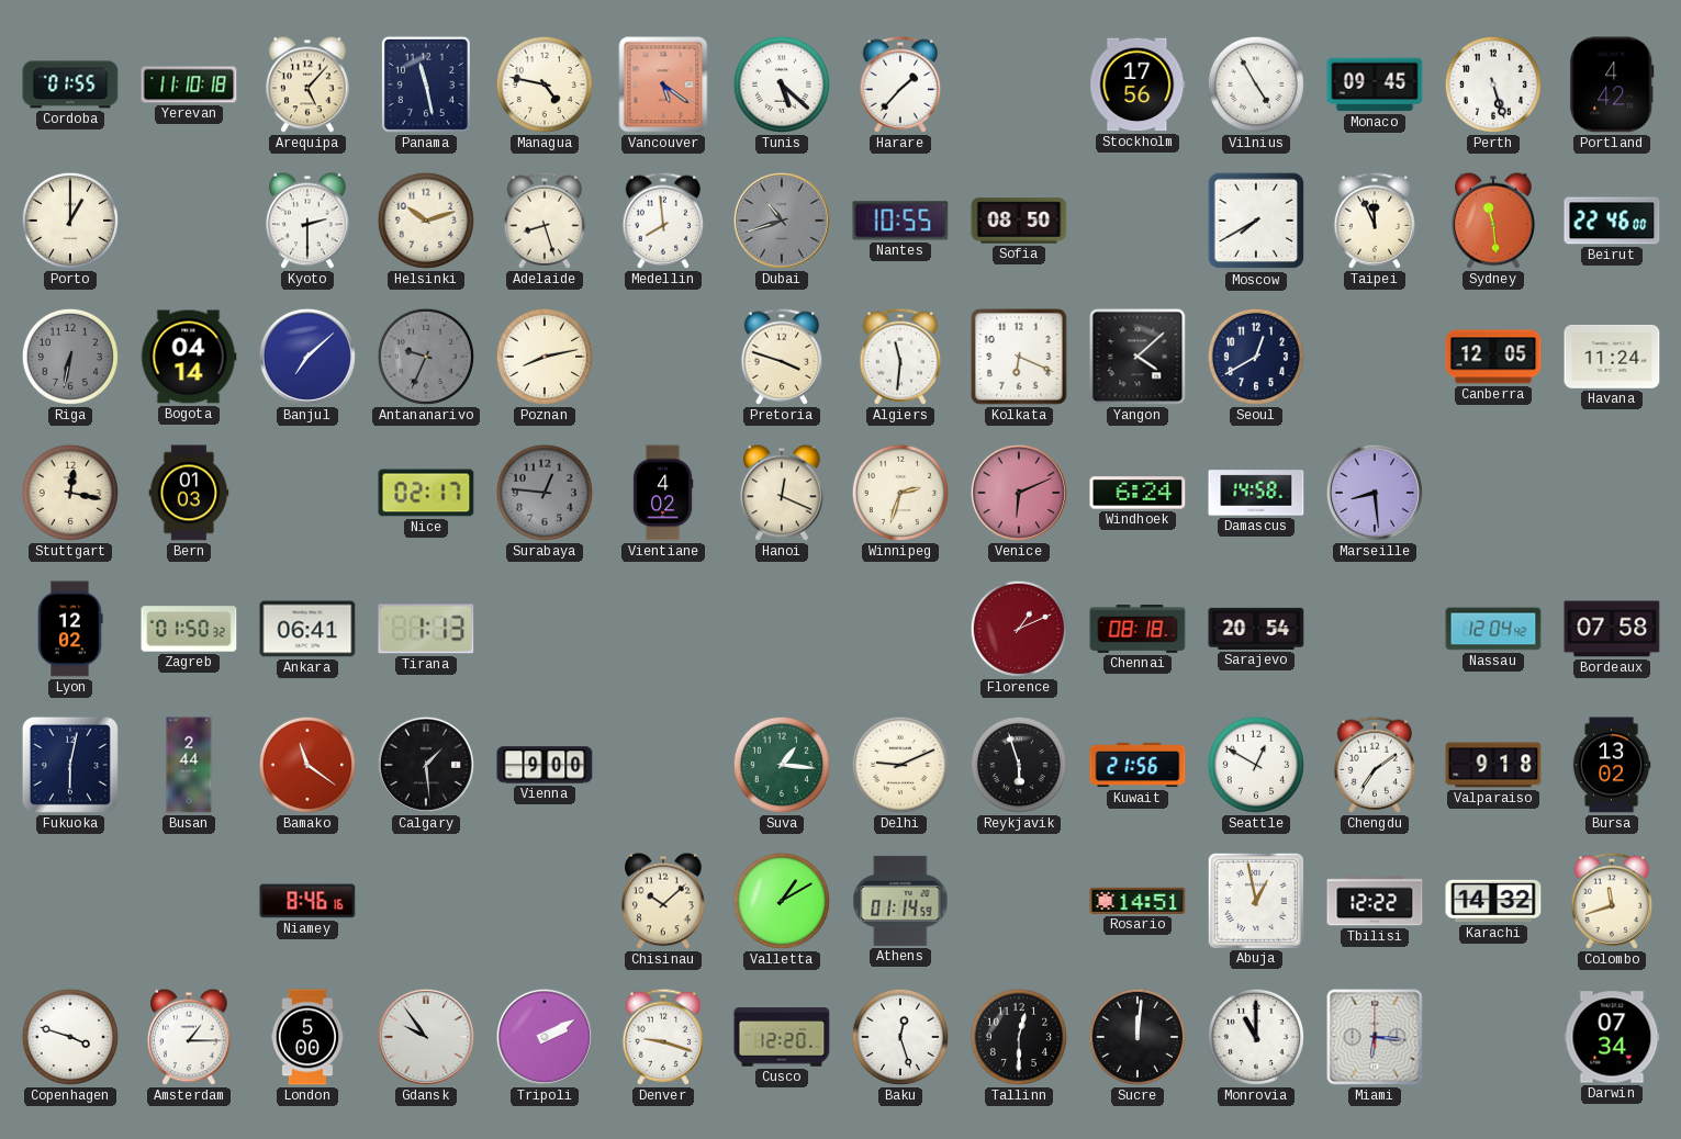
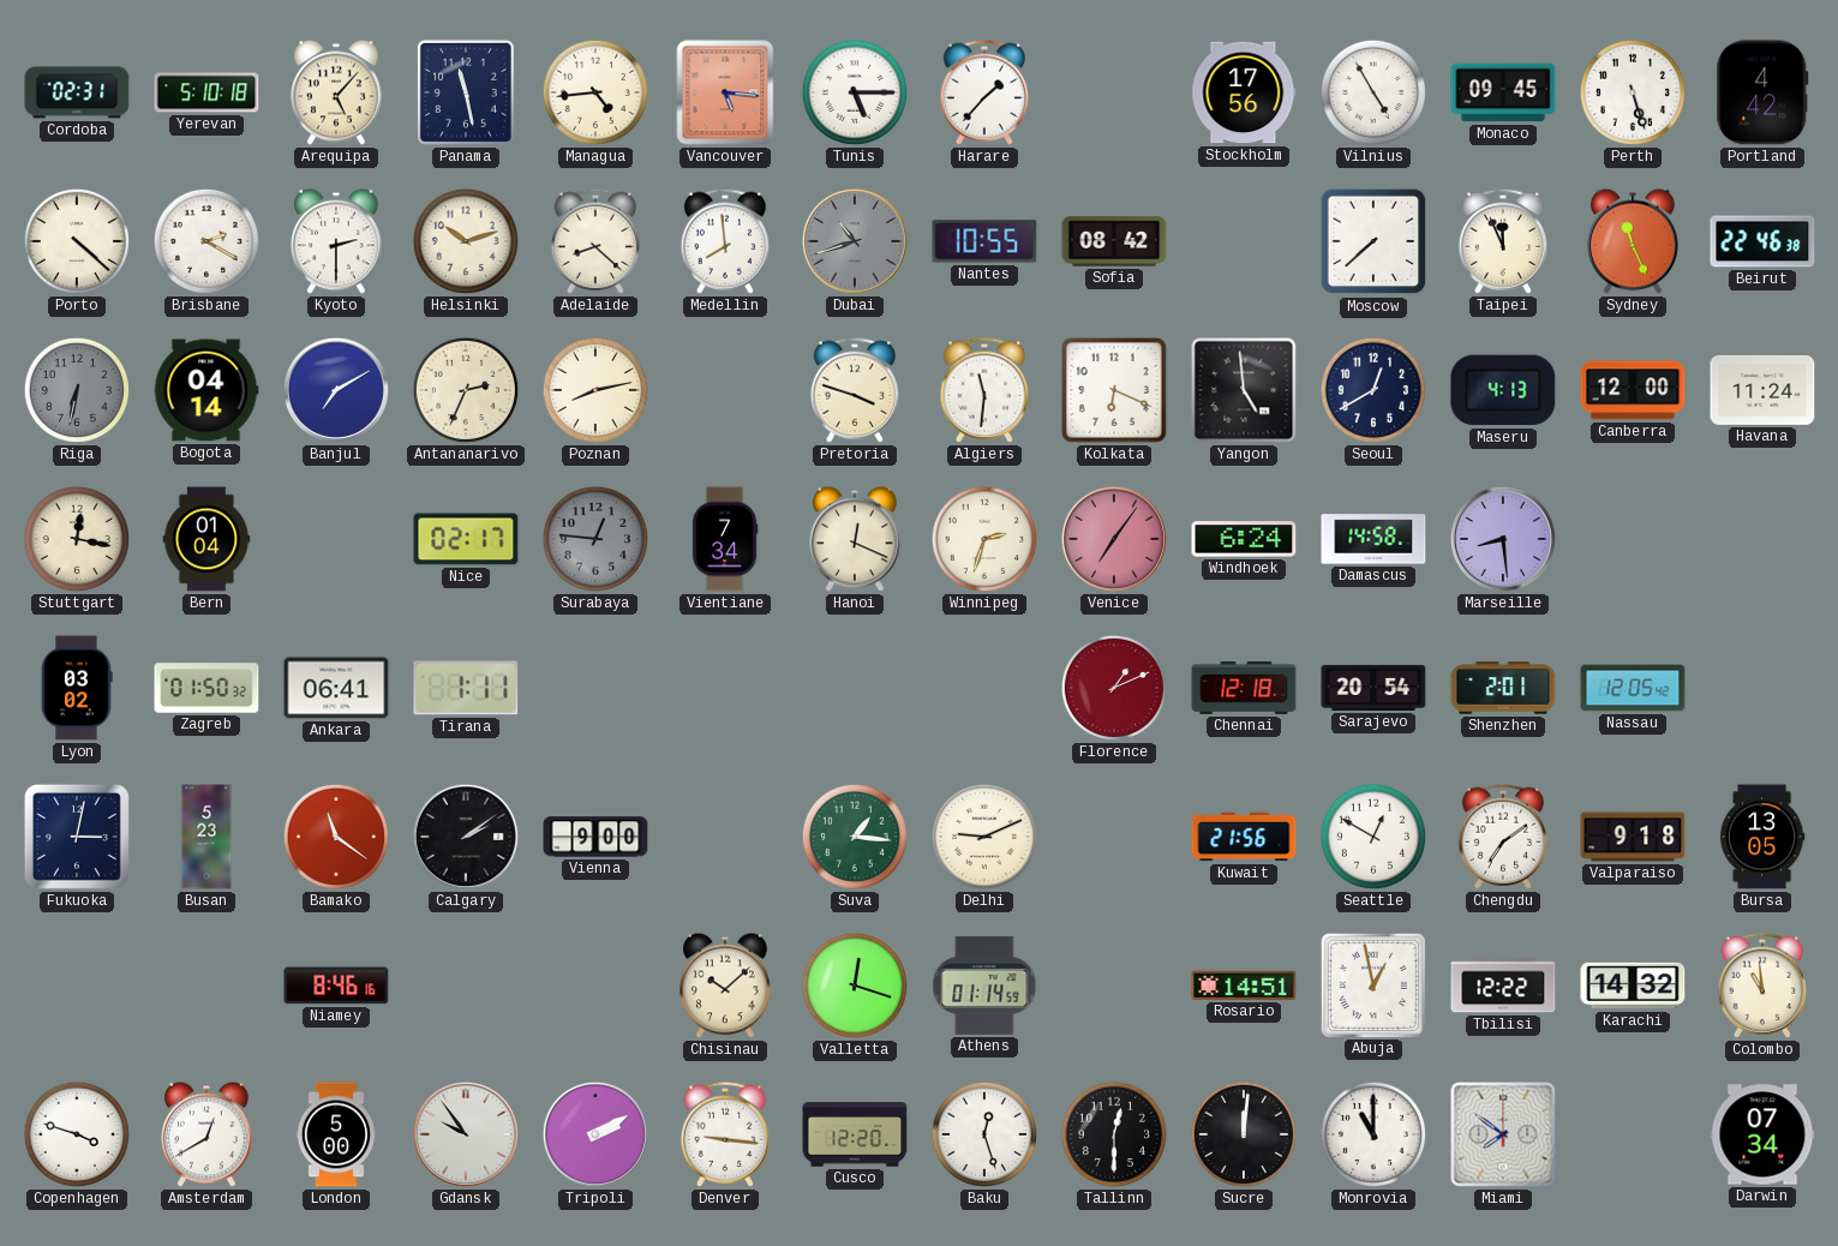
Cordoba: 01:55 -> 02:31
Yerevan: 11:10 -> 5:10
Managua: 4:47 -> 4:44
Vancouver: 5:21 -> 5:16
Tunis: 5:22 -> 5:15
Porto: 1:00 -> 4:22
Brisbane: none -> 2:20
Adelaide: 8:27 -> 8:22
Sofia: 08:50 -> 08:42
Moscow: 7:40 -> 7:38
Sydney: 11:29 -> 11:26
Beirut: 22:46:00 -> 22:46:38
Banjul: 7:08 -> 7:10
Antananarivo: 9:34 -> 2:34
Antananarivo dial: grey -> cream
Yangon: 4:08 -> 4:59
Maseru: none -> 4:13
Canberra: 12:05 -> 12:00
Bern: 01:03 -> 01:04
Vientiane: 4:02 -> 7:34
Venice: 6:11 -> 7:06
Lyon: 12:02 -> 03:02
Tirana: 1:13 -> 1:11
Chennai: 08:18 -> 12:18
Shenzhen: none -> 2:01
Nassau: 12:04 -> 12:05
Bordeaux: 07:58 -> none
Fukuoka: 6:02 -> 3:02
Busan: 2:44 -> 5:23
Calgary: 1:29 -> 2:09
Reykjavik: 5:57 -> none
Bursa: 13:02 -> 13:05
Valletta: 1:10 -> 12:18
Colombo: 11:42 -> 10:59
Amsterdam: 1:15 -> 12:40
Denver: 9:18 -> 9:16
Miami: 6:16 -> 7:51
